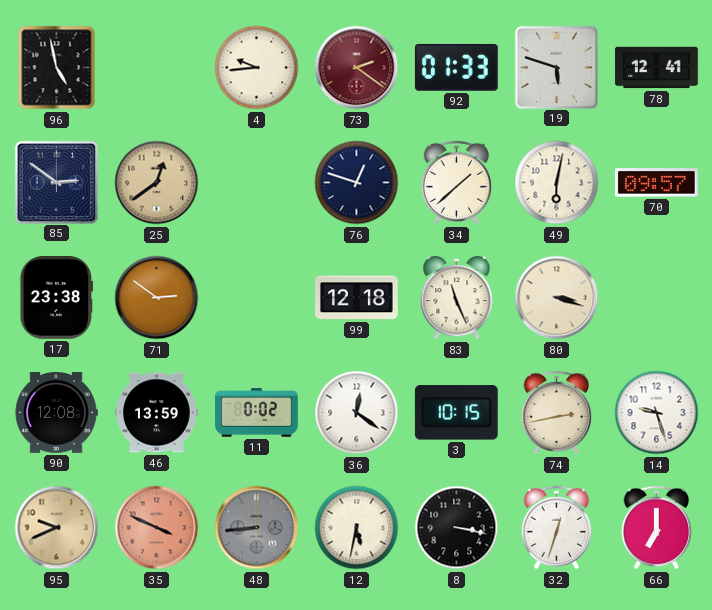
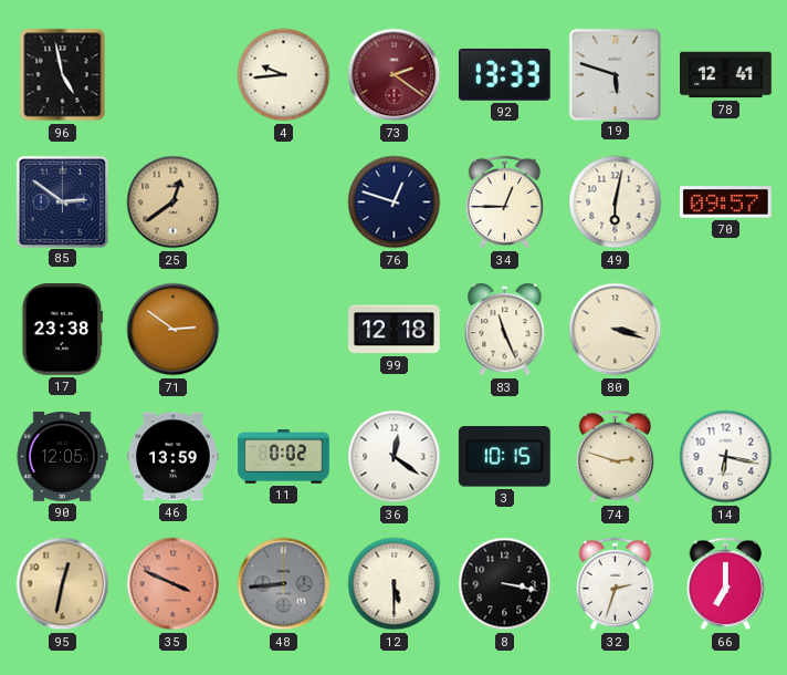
92: 01:33 -> 13:33
34: 1:38 -> 12:45
90: 12:08 -> 12:05
74: 2:43 -> 2:48
14: 9:27 -> 6:17
95: 9:41 -> 12:32
12: 5:32 -> 5:30
32: 12:33 -> 2:33
